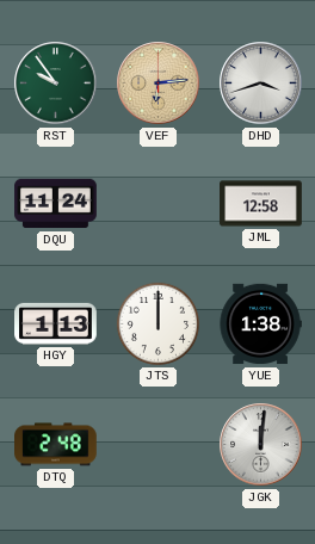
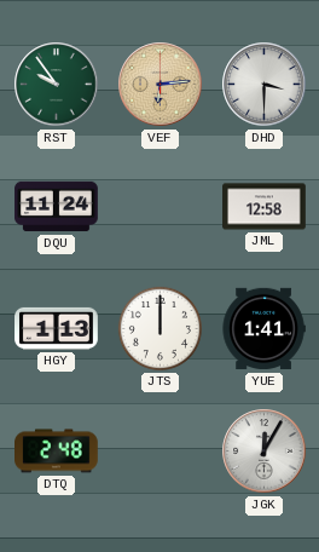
DHD: 3:42 -> 3:30
YUE: 1:38 -> 1:41
JGK: 12:01 -> 12:05
